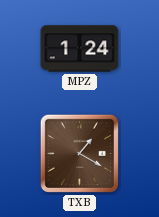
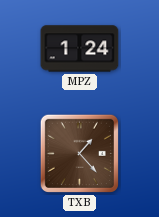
TXB: 1:20 -> 1:23
